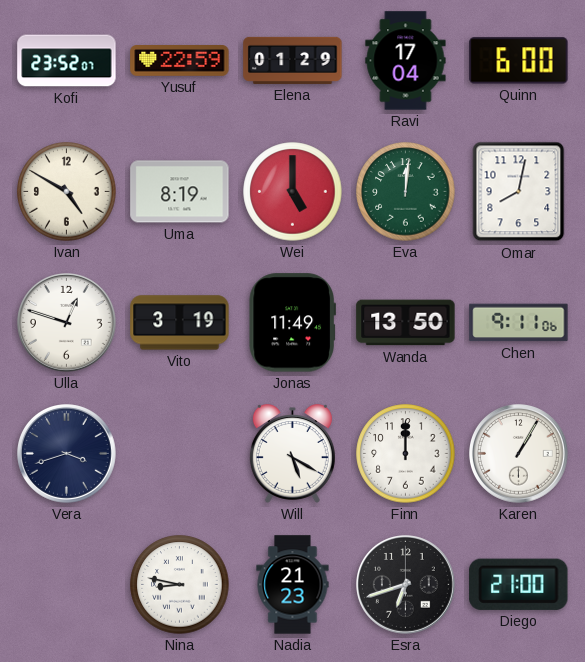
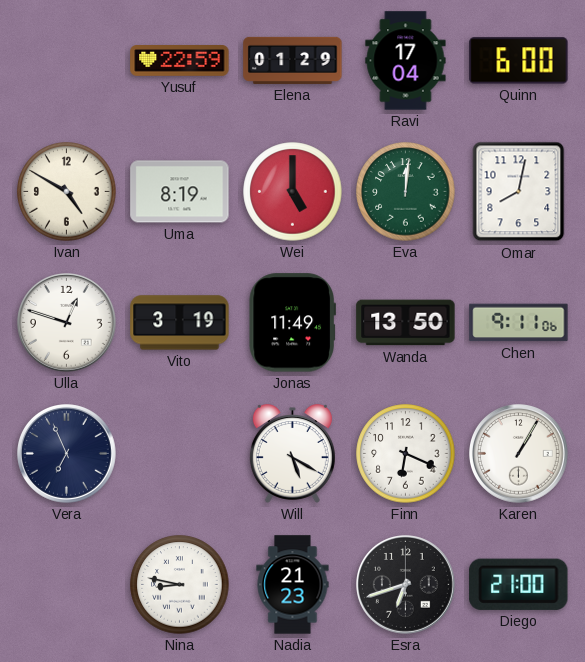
Kofi: 23:52 -> none
Vera: 3:42 -> 6:56
Finn: 12:00 -> 6:19
